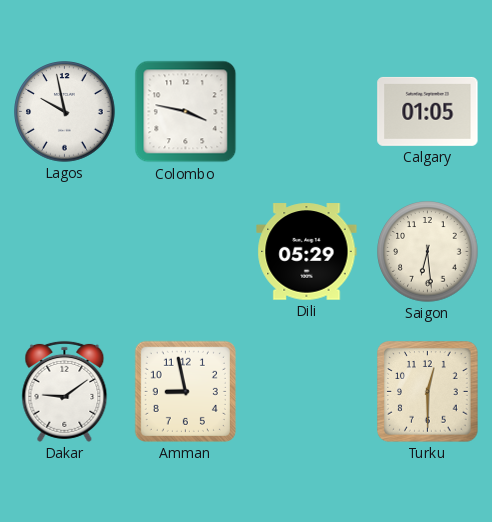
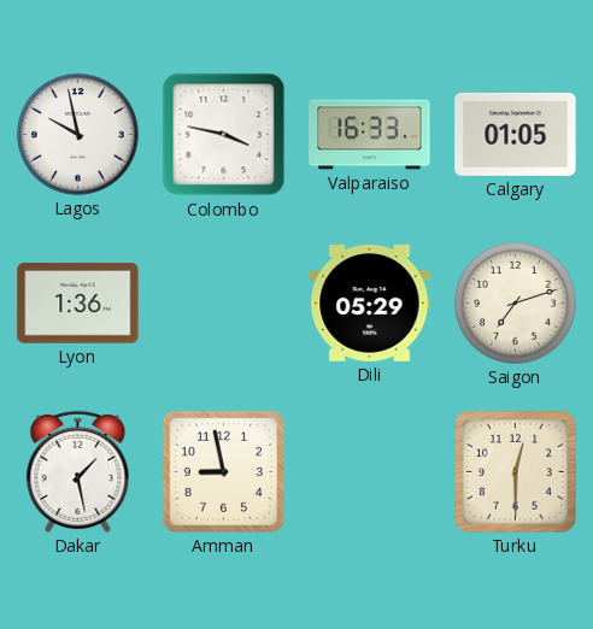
Valparaiso: none -> 16:33
Lyon: none -> 1:36
Saigon: 6:29 -> 7:12
Dakar: 9:09 -> 1:28
